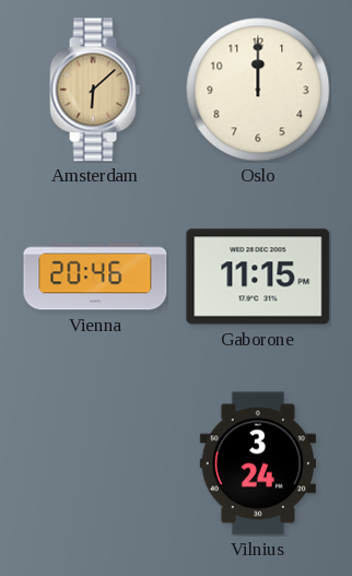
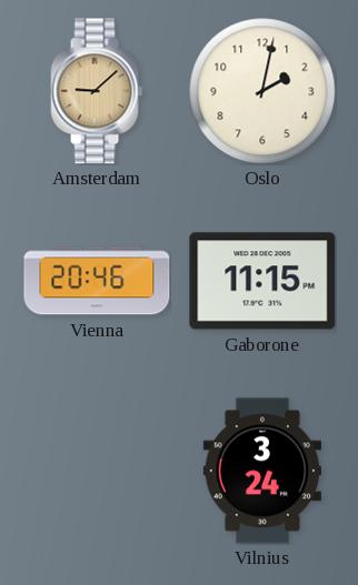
Amsterdam: 6:08 -> 9:08
Oslo: 12:00 -> 2:02
